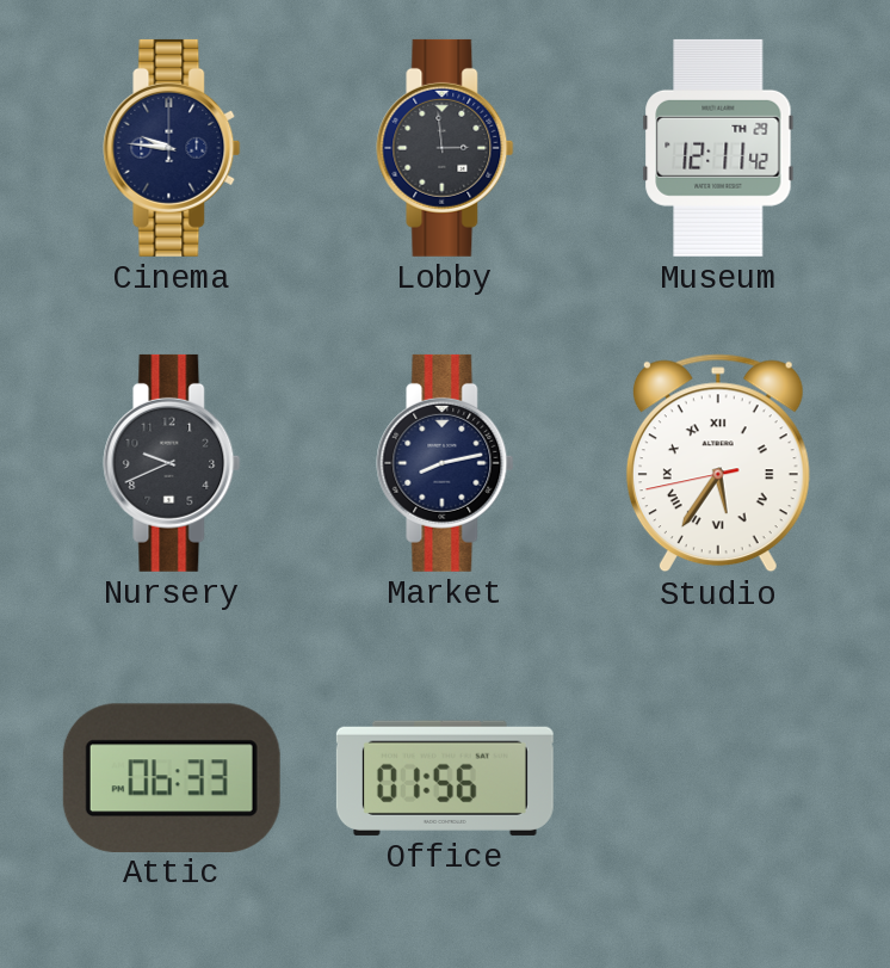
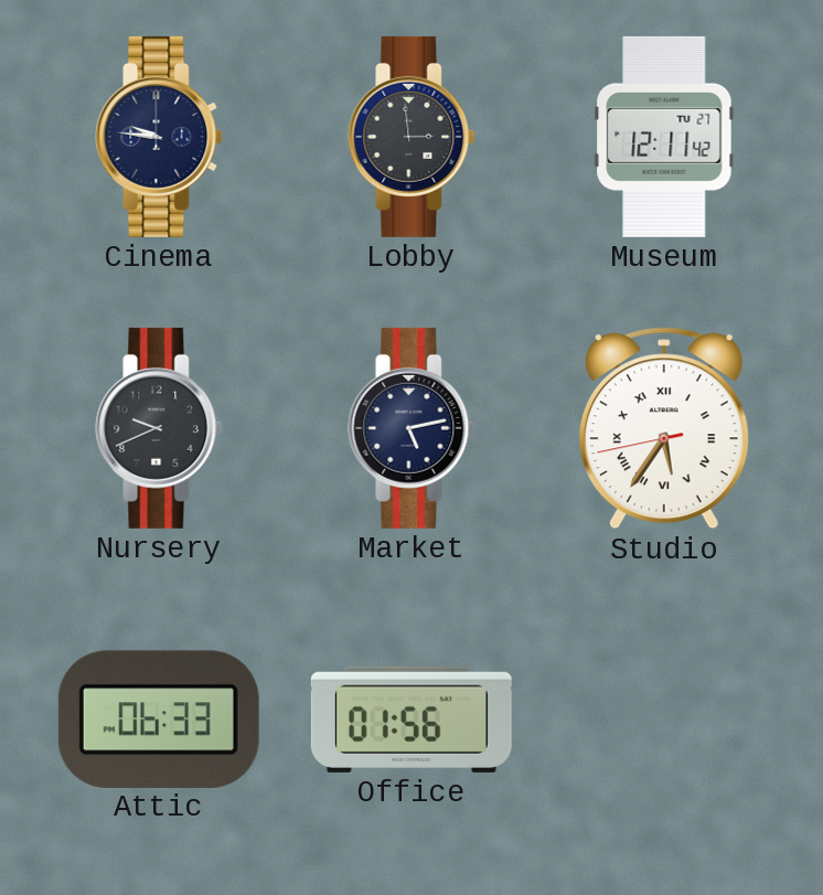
Museum date: TH 29 -> TU 27
Market: 8:13 -> 5:13
